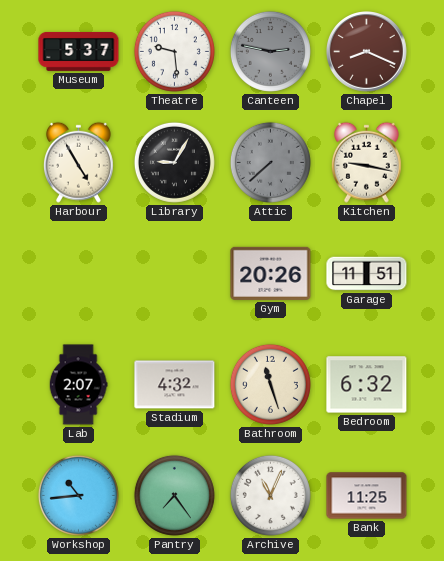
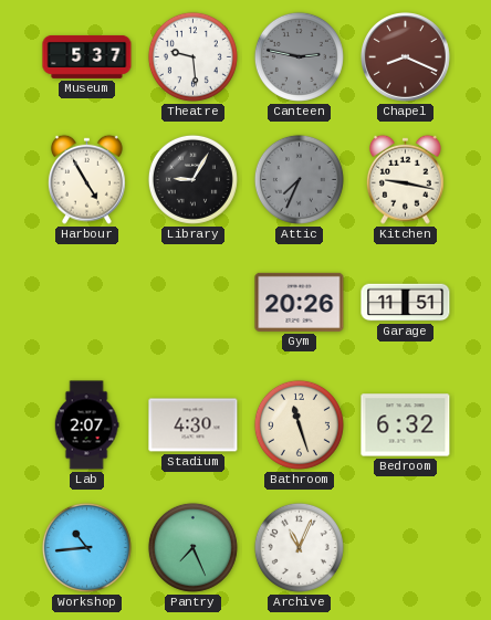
Attic: 7:38 -> 7:34
Stadium: 4:32 -> 4:30
Pantry: 7:24 -> 7:26
Bank: 11:25 -> none
